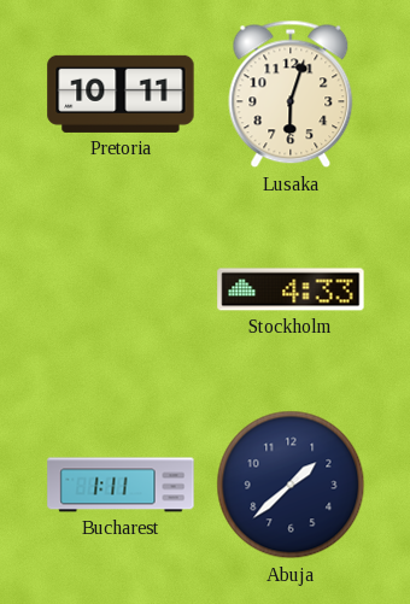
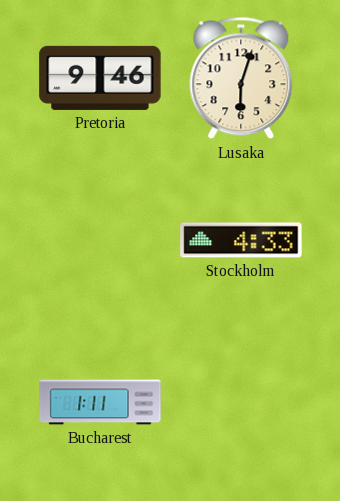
Pretoria: 10:11 -> 9:46
Abuja: 1:38 -> none
